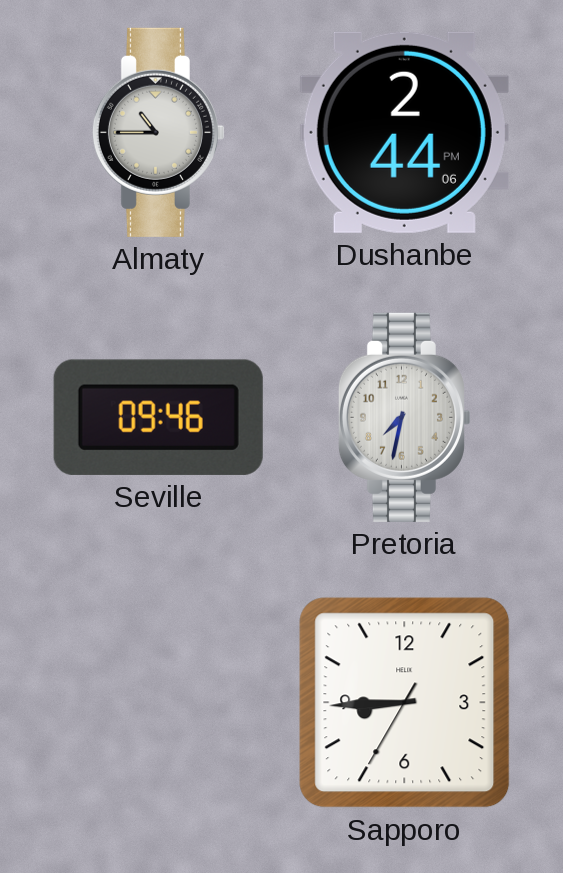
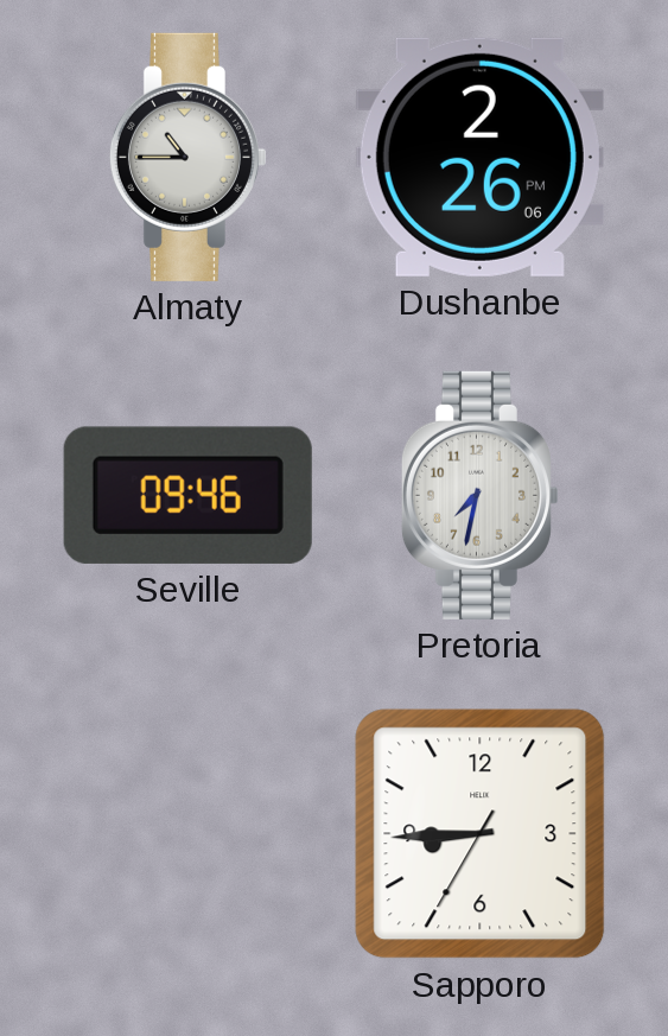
Dushanbe: 2:44 -> 2:26
